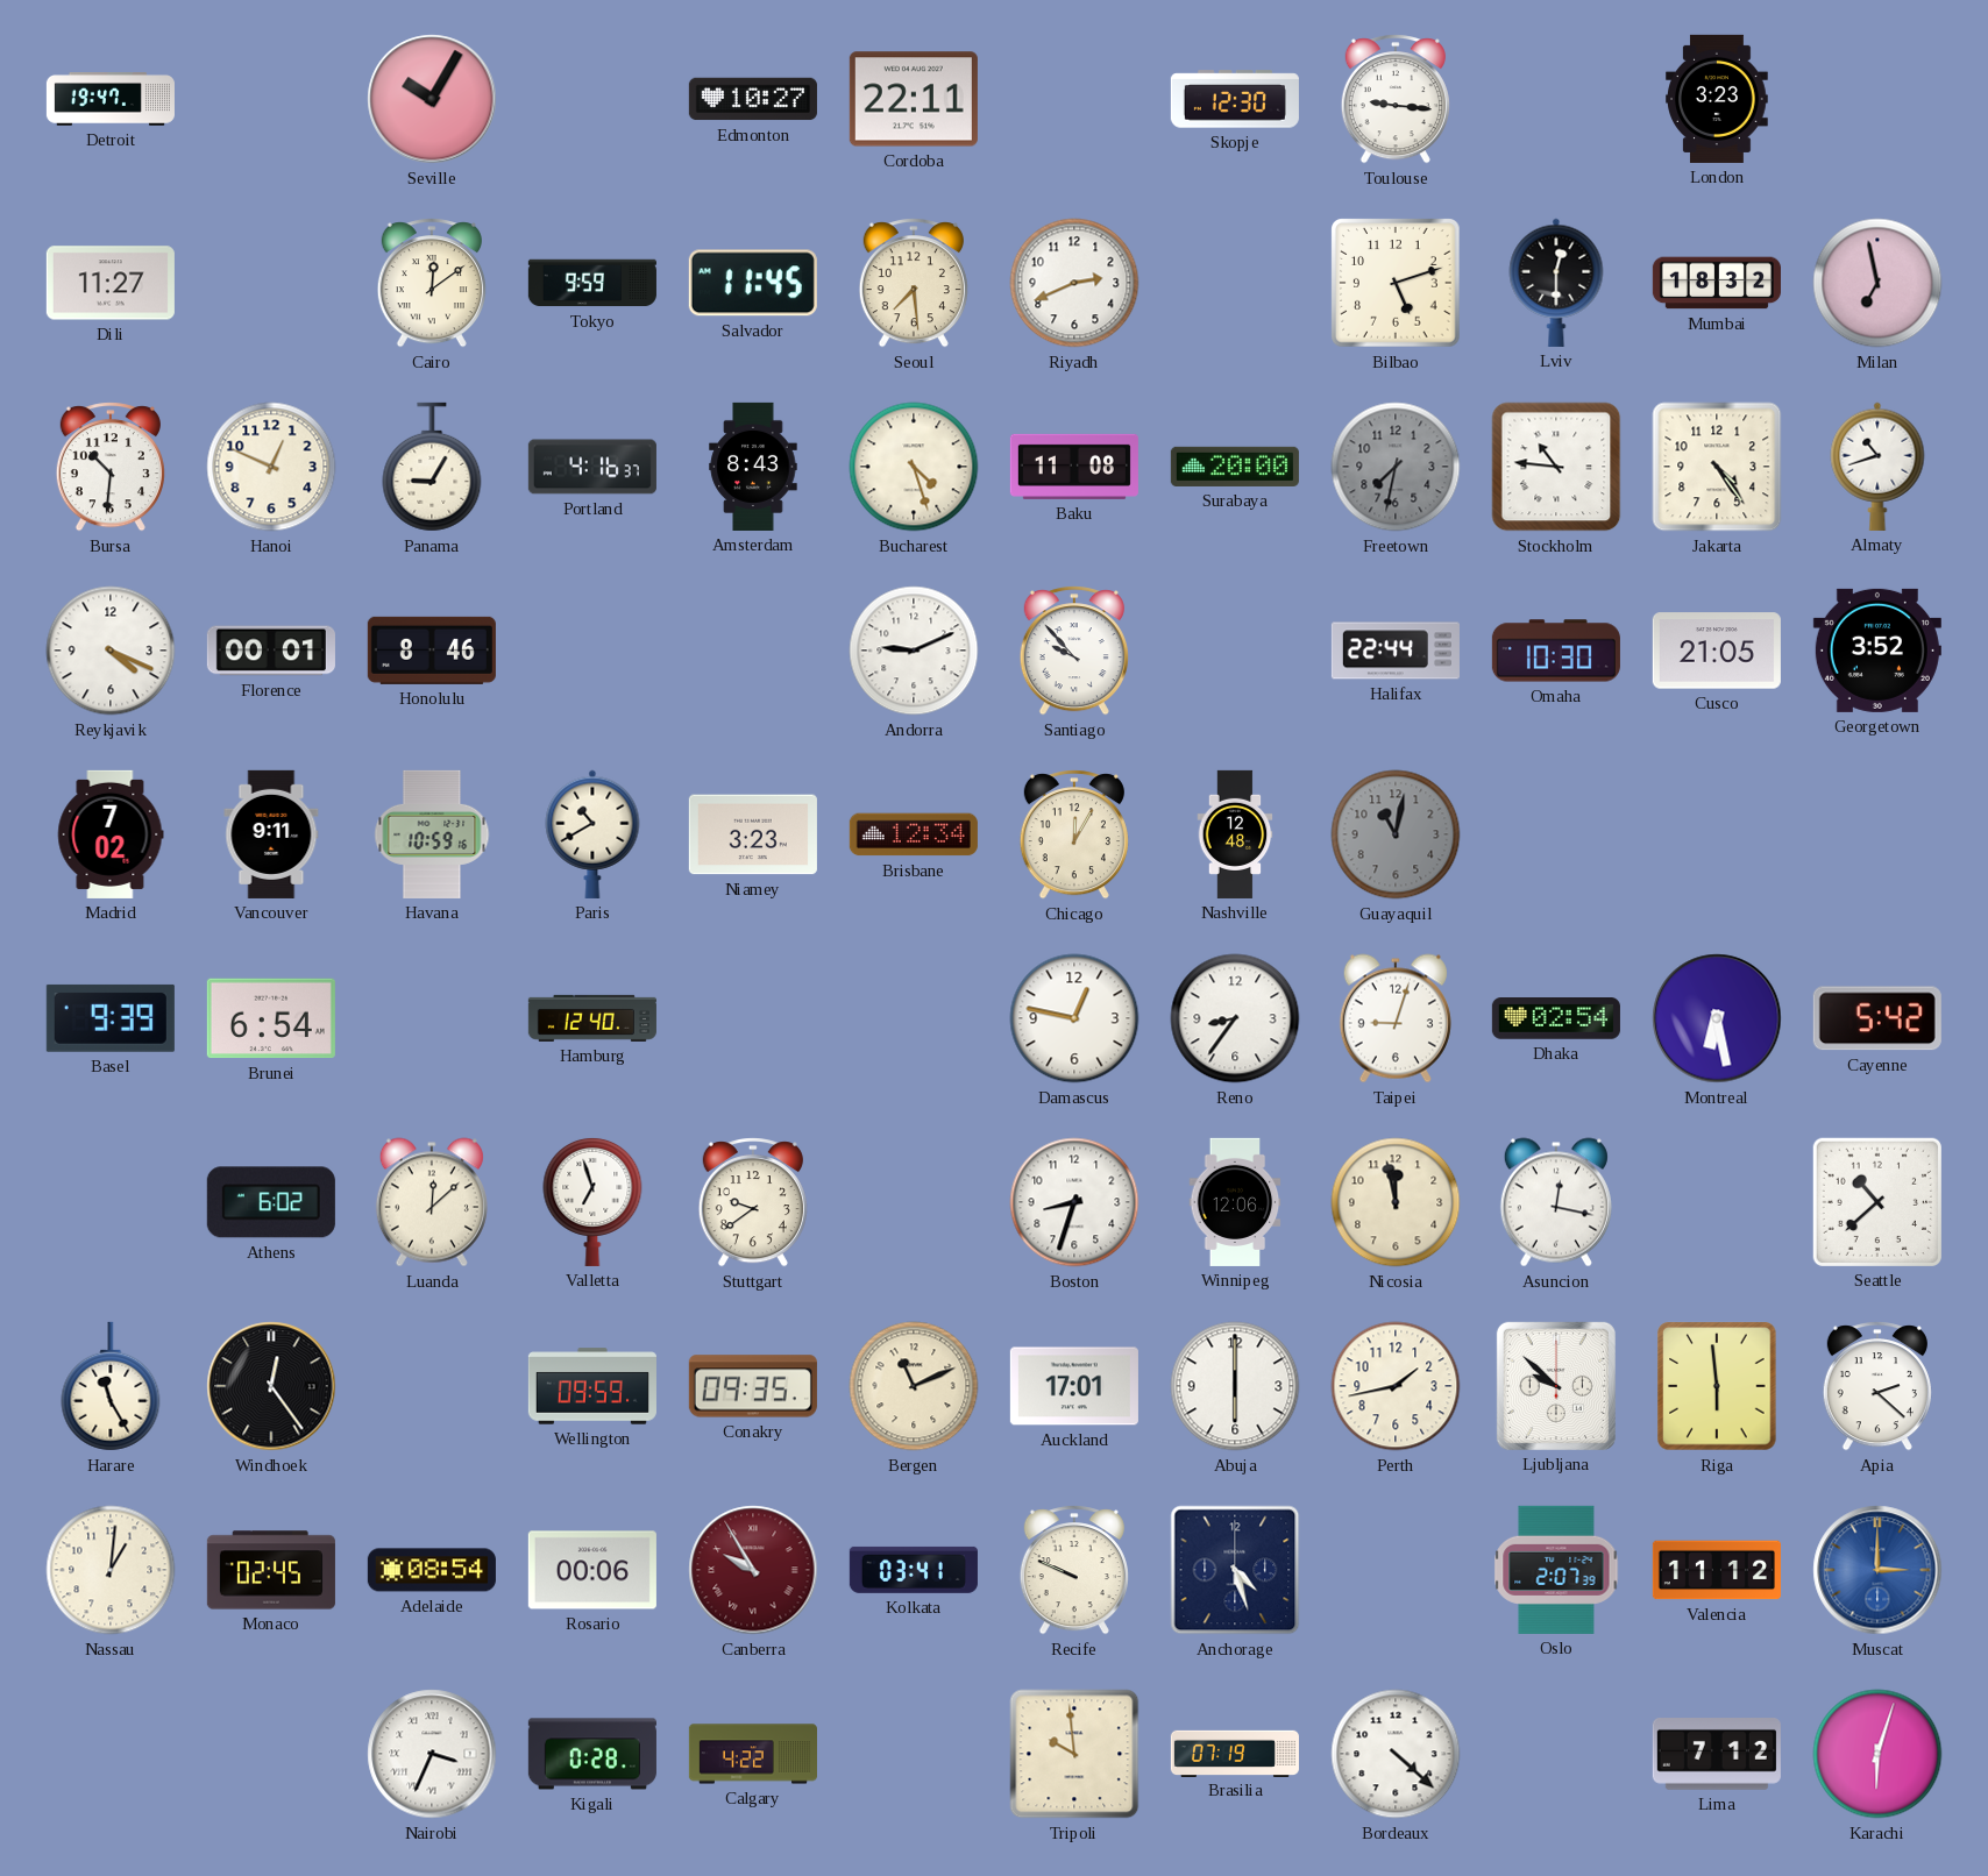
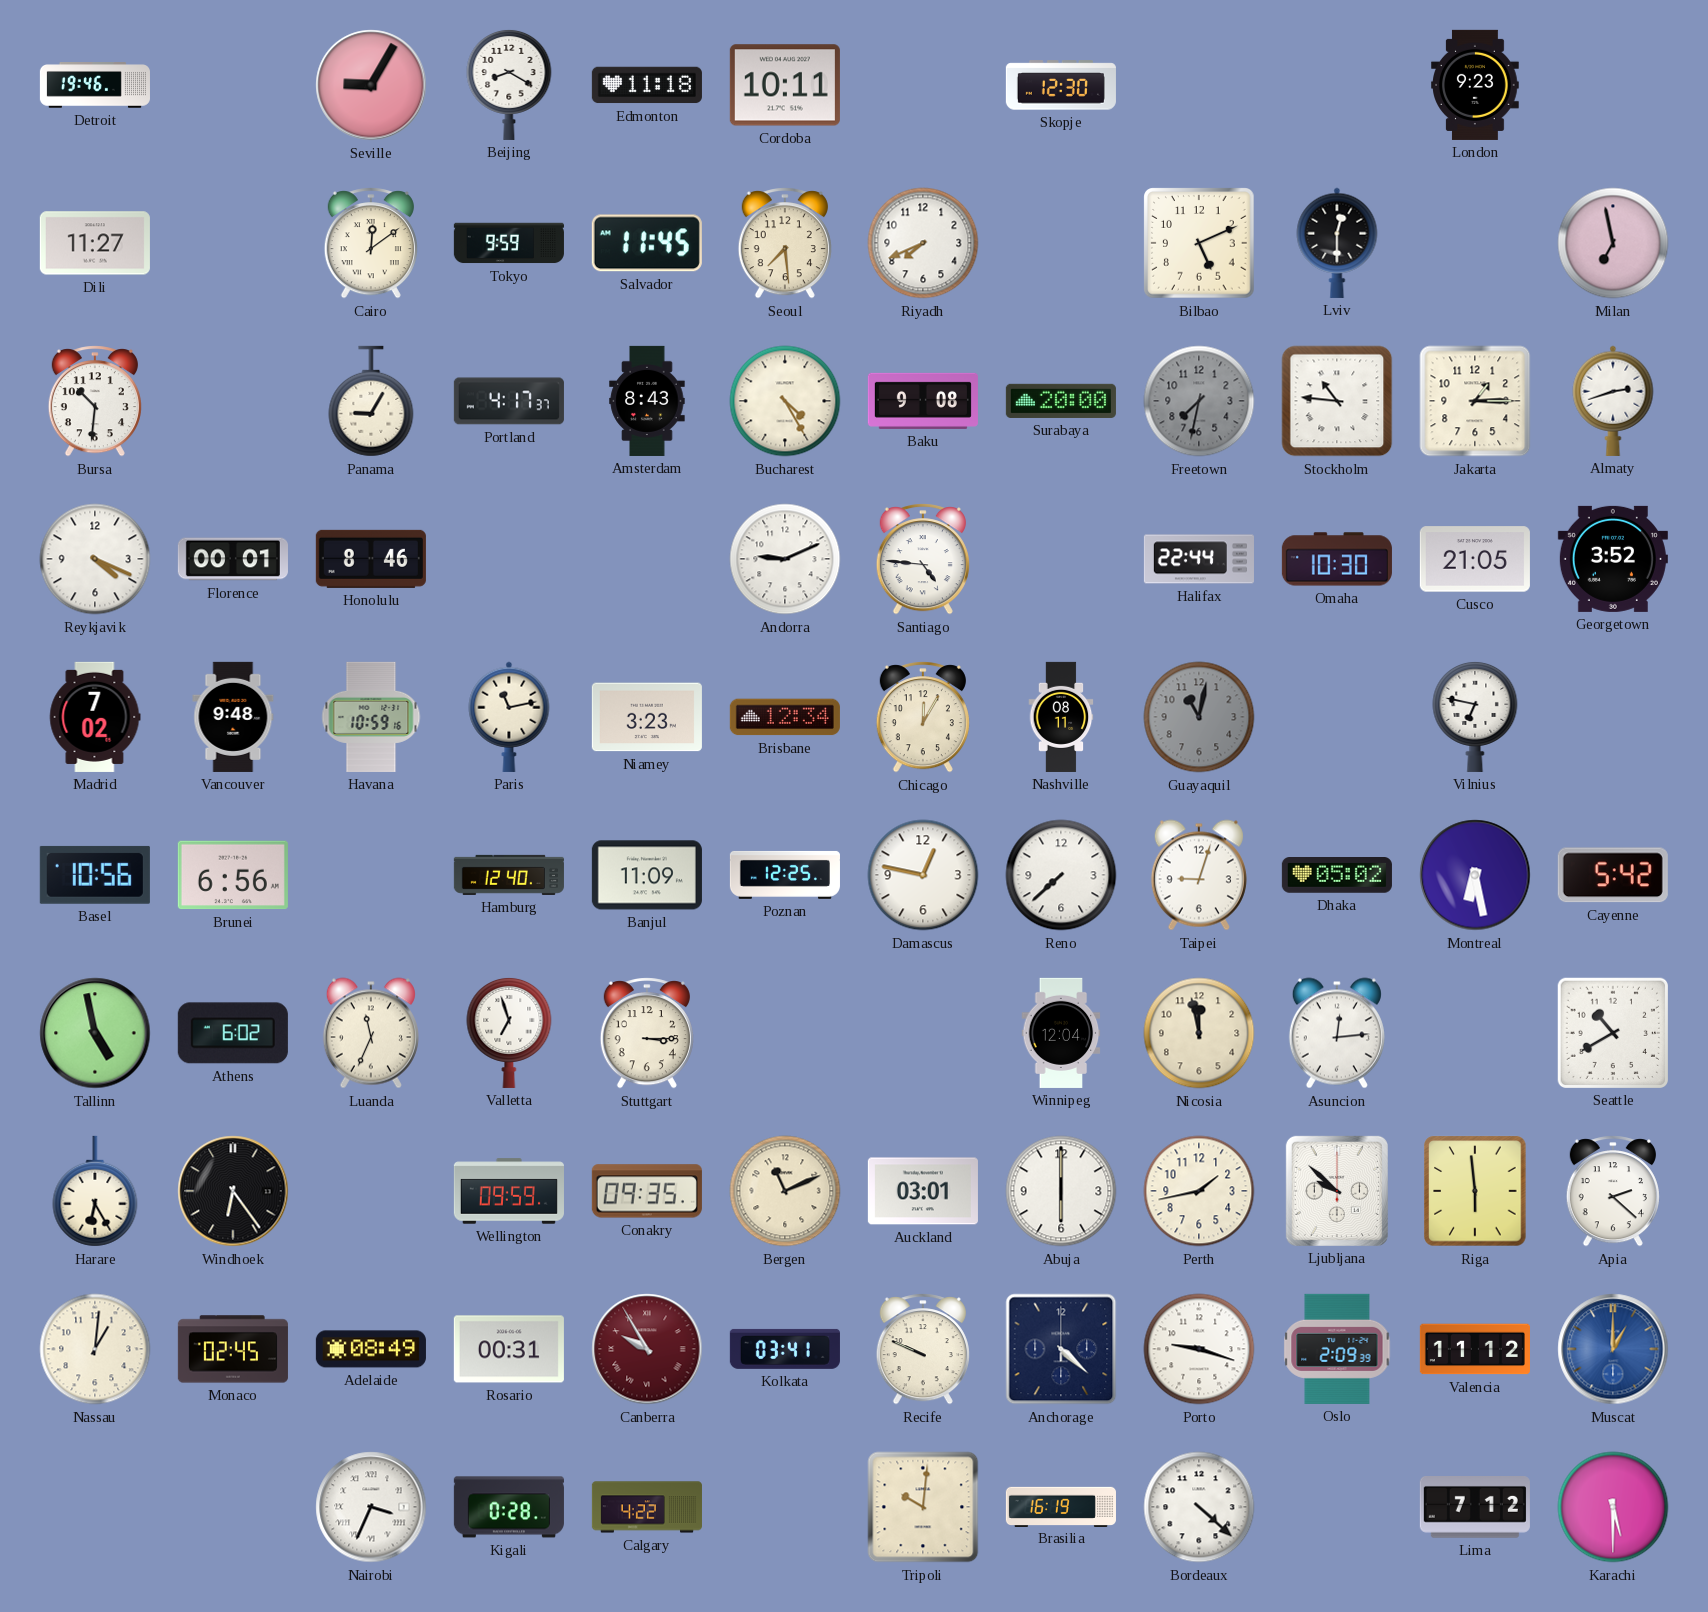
Detroit: 19:47 -> 19:46
Seville: 10:05 -> 9:05
Beijing: none -> 8:20
Edmonton: 10:27 -> 11:18
Cordoba: 22:11 -> 10:11
Toulouse: 9:16 -> none
London: 3:23 -> 9:23
Riyadh: 2:41 -> 7:41
Bilbao: 5:12 -> 5:11
Mumbai: 18:32 -> none
Hanoi: 12:49 -> none
Portland: 4:16 -> 4:17
Bucharest: 4:27 -> 4:25
Baku: 11:08 -> 9:08
Jakarta: 4:24 -> 1:15
Almaty: 10:42 -> 2:42
Santiago: 9:53 -> 4:46
Vancouver: 9:11 -> 9:48
Paris: 10:40 -> 11:13
Nashville: 12:48 -> 08:11
Vilnius: none -> 6:47
Basel: 9:39 -> 10:56
Brunei: 6:54 -> 6:56
Banjul: none -> 11:09
Poznan: none -> 12:25
Reno: 8:36 -> 7:38
Dhaka: 02:54 -> 05:02
Tallinn: none -> 4:58
Luanda: 12:08 -> 11:34
Stuttgart: 9:39 -> 3:15
Boston: 8:33 -> none
Winnipeg: 12:06 -> 12:04
Asuncion: 12:17 -> 12:14
Seattle: 10:38 -> 10:40
Harare: 11:25 -> 6:25
Windhoek: 12:24 -> 6:24
Auckland: 17:01 -> 03:01
Adelaide: 08:54 -> 08:49
Rosario: 00:06 -> 00:31
Anchorage: 4:27 -> 4:22
Porto: none -> 9:18
Oslo: 2:07 -> 2:09
Muscat: 3:00 -> 1:00
Tripoli: 9:59 -> 10:01
Brasilia: 07:19 -> 16:19
Karachi: 6:03 -> 5:30
